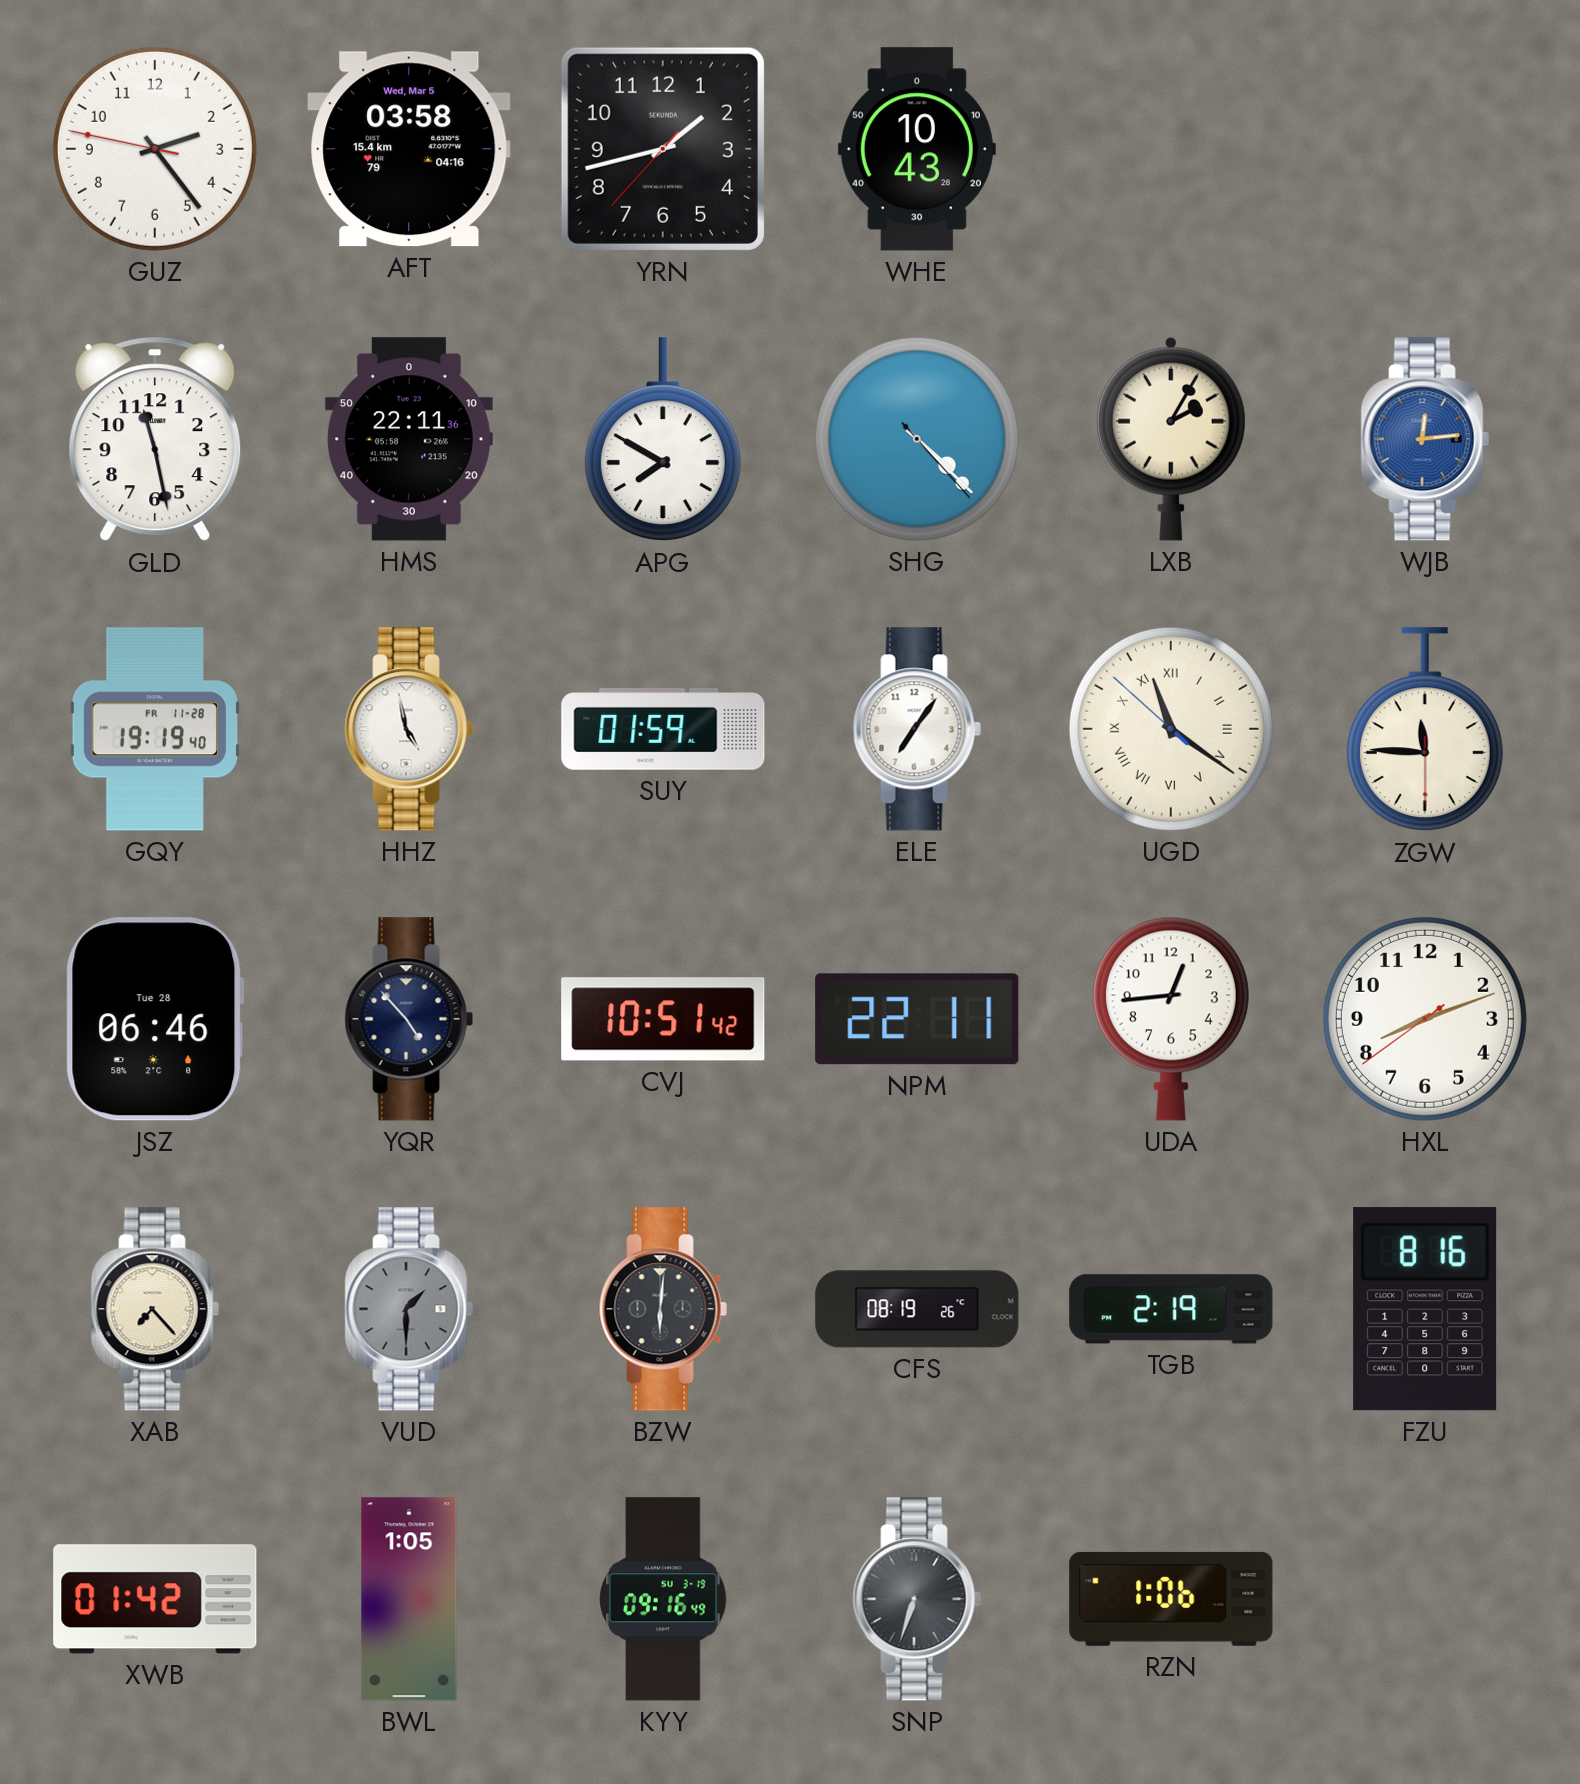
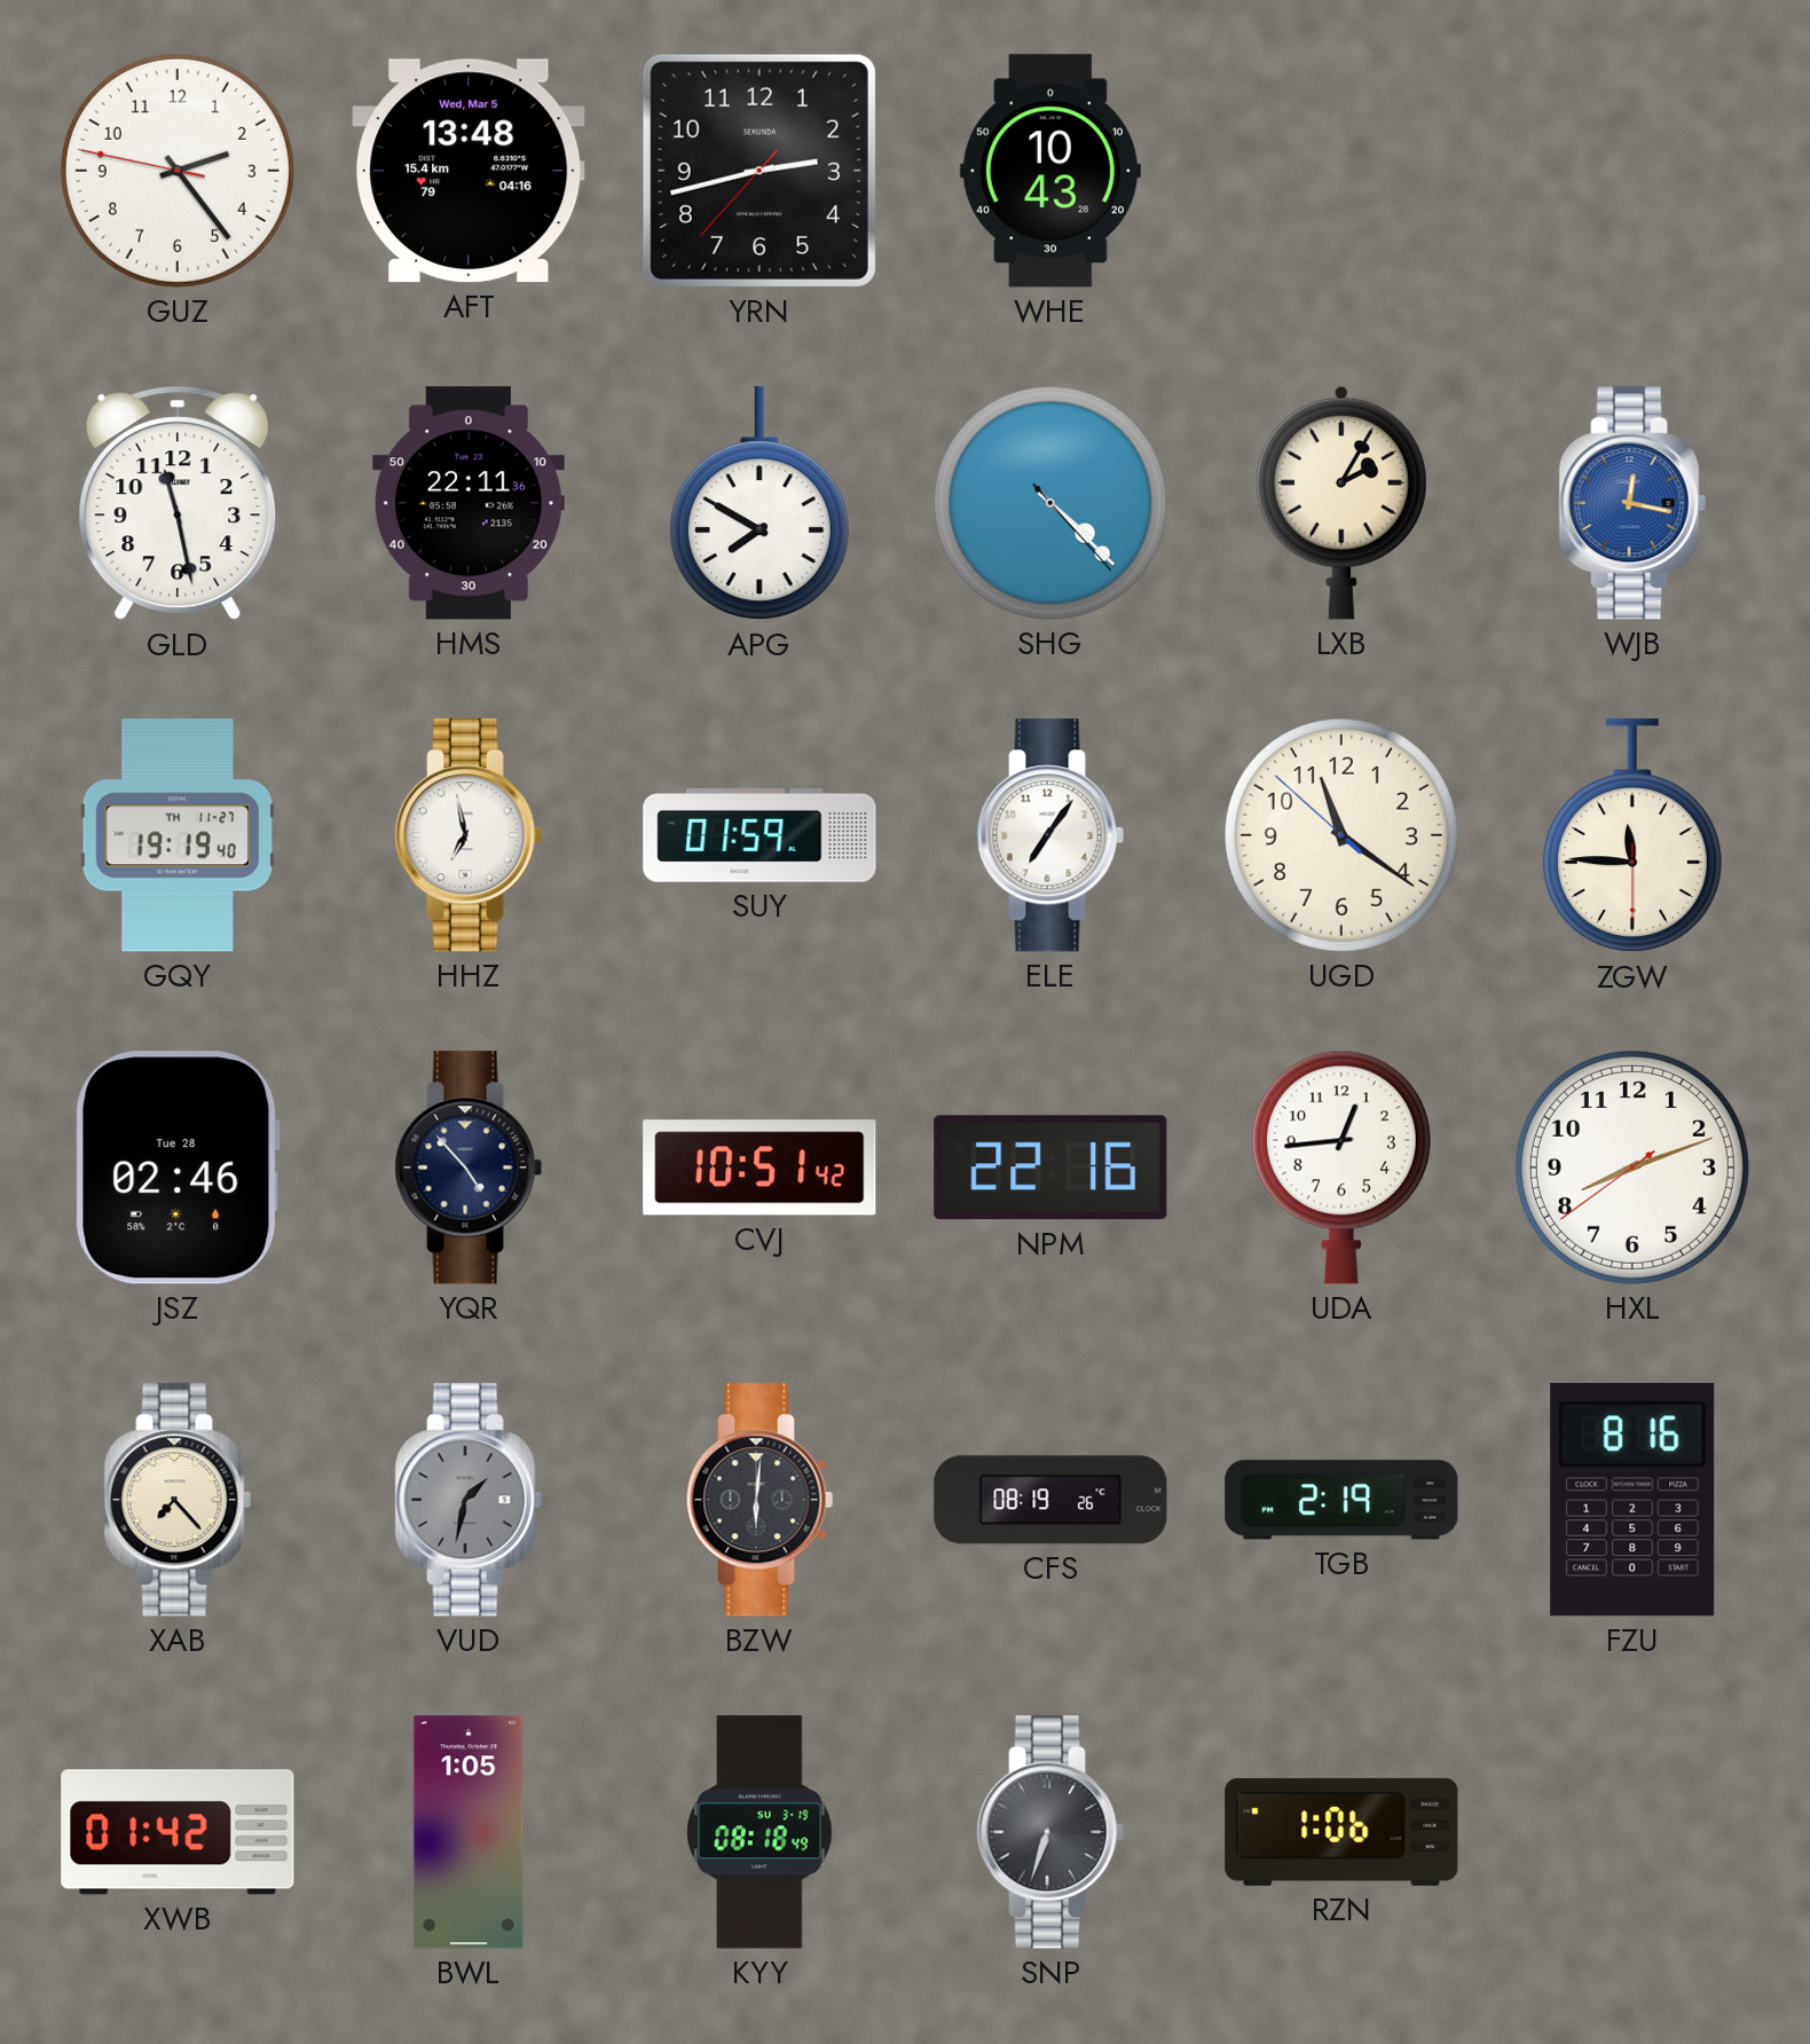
AFT: 03:58 -> 13:48
YRN: 1:42 -> 2:42
WJB: 12:14 -> 12:17
GQY date: FR 11-28 -> TH 11-27
HHZ: 4:58 -> 6:58
UGD numerals: Roman -> Arabic
JSZ: 06:46 -> 02:46
NPM: 22:11 -> 22:16
VUD: 1:30 -> 1:32
KYY: 09:16 -> 08:18
